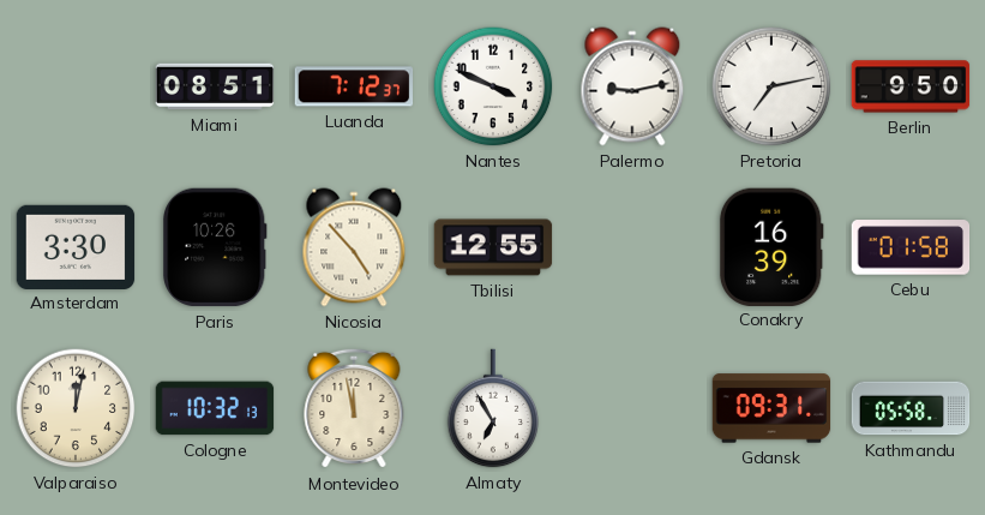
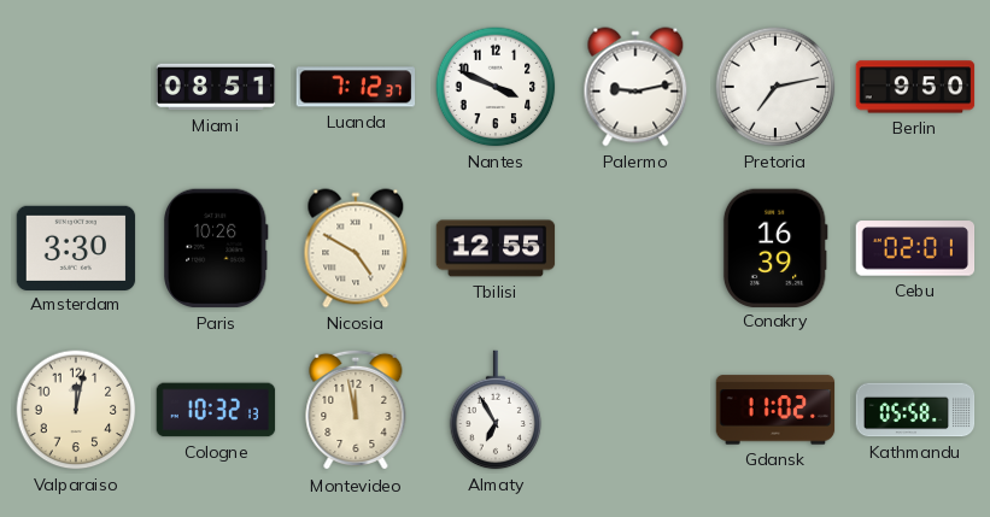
Nicosia: 4:53 -> 4:50
Cebu: 01:58 -> 02:01
Gdansk: 09:31 -> 11:02
